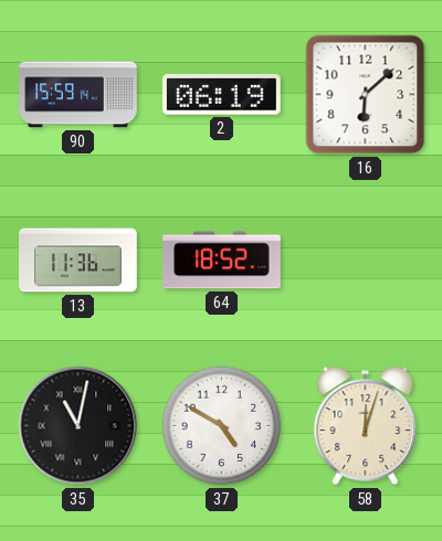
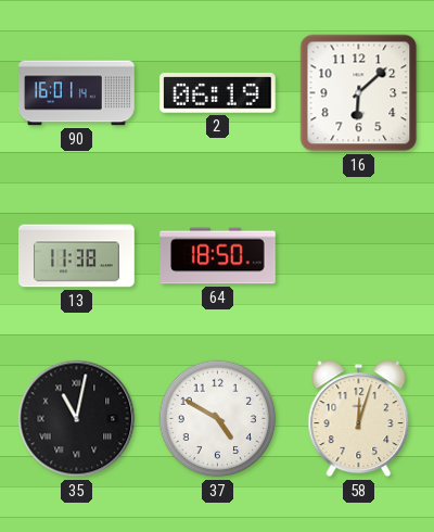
90: 15:59 -> 16:01
13: 11:36 -> 11:38
64: 18:52 -> 18:50
